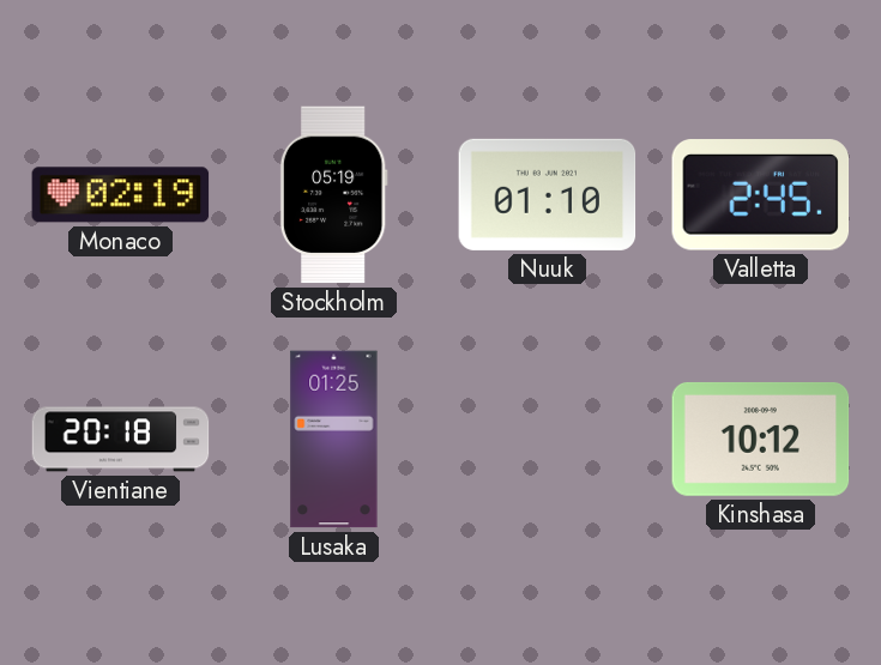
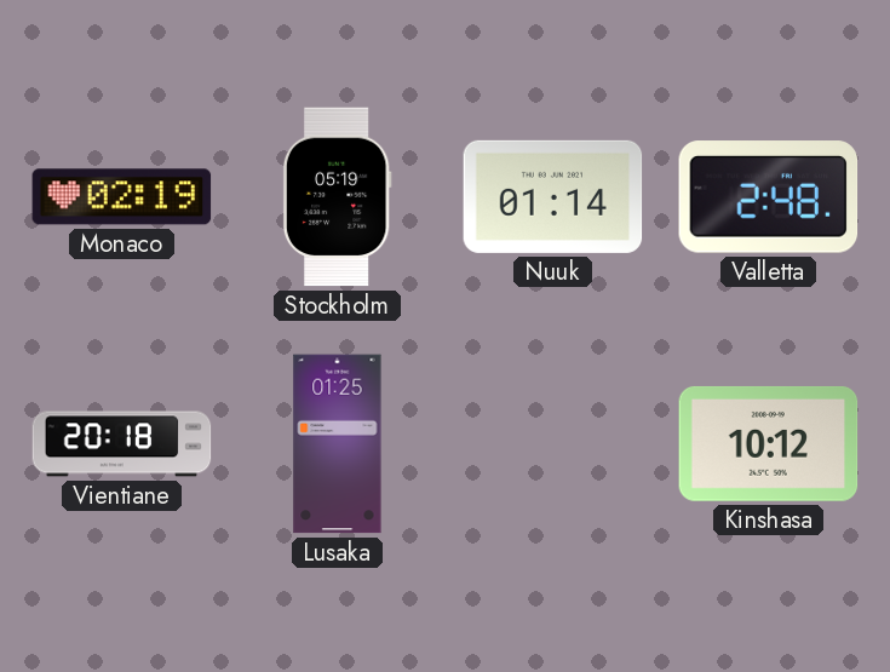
Nuuk: 01:10 -> 01:14
Valletta: 2:45 -> 2:48
